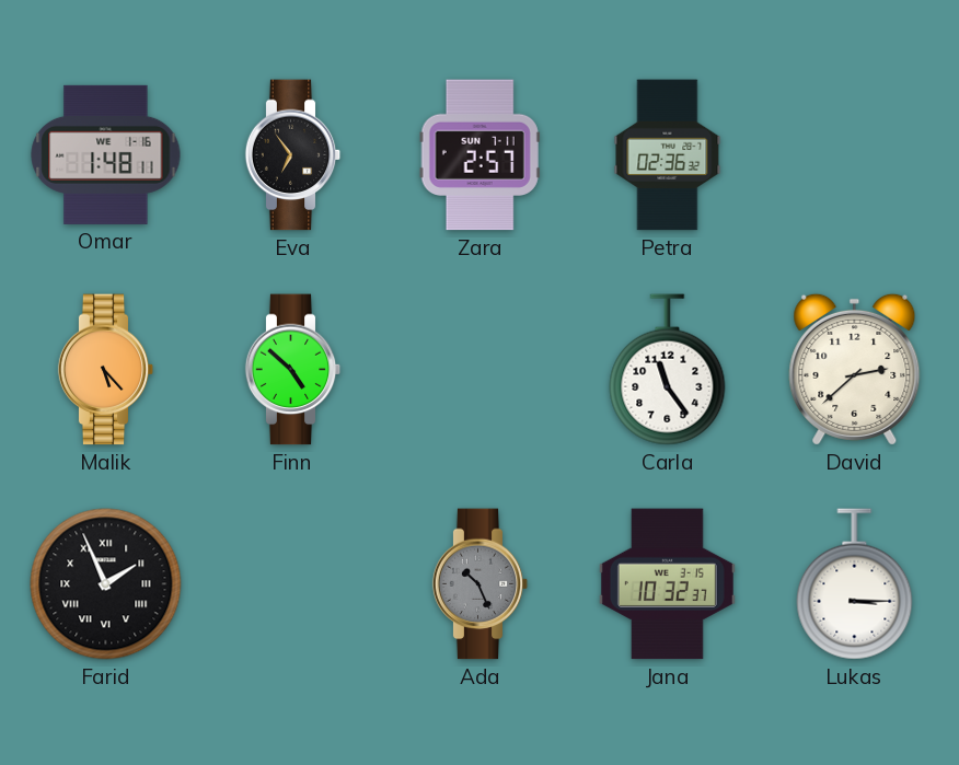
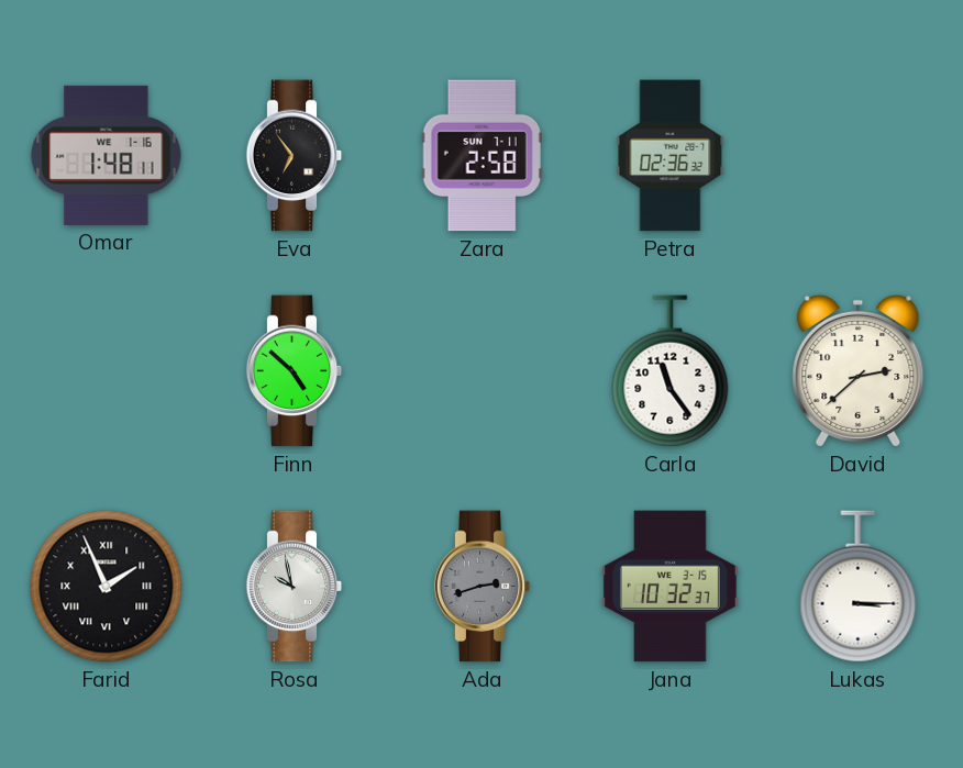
Zara: 2:57 -> 2:58
Malik: 5:23 -> none
Rosa: none -> 9:58
Ada: 10:26 -> 2:42
